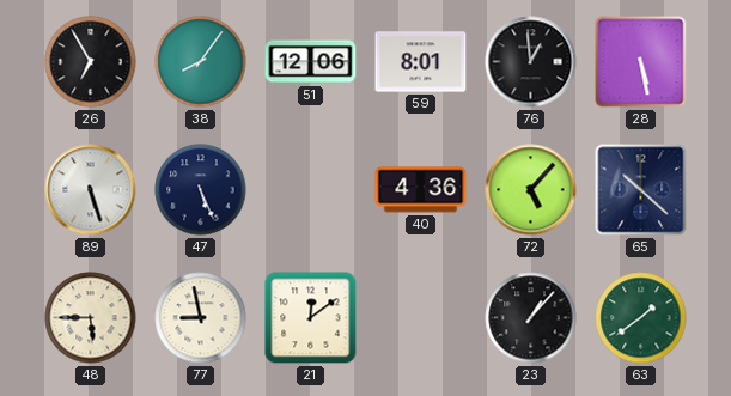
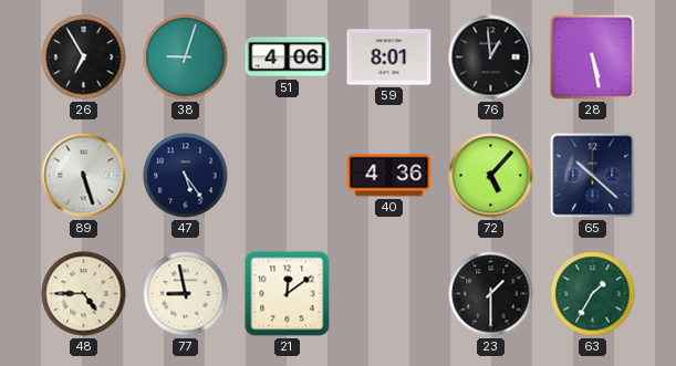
38: 8:06 -> 9:03
51: 12:06 -> 4:06
47: 5:26 -> 5:24
48: 5:45 -> 4:45
23: 1:07 -> 1:30
63: 1:39 -> 1:35
